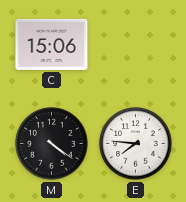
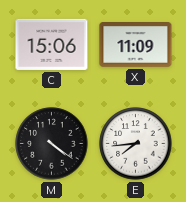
X: none -> 11:09
E: 7:46 -> 7:44
